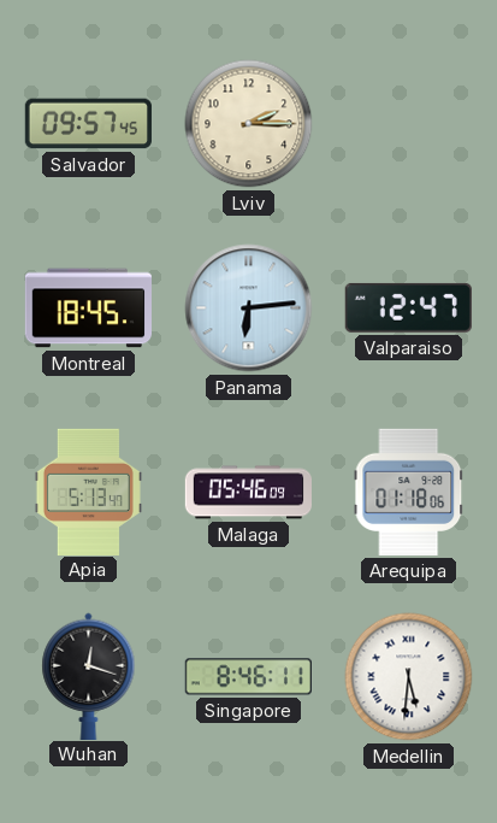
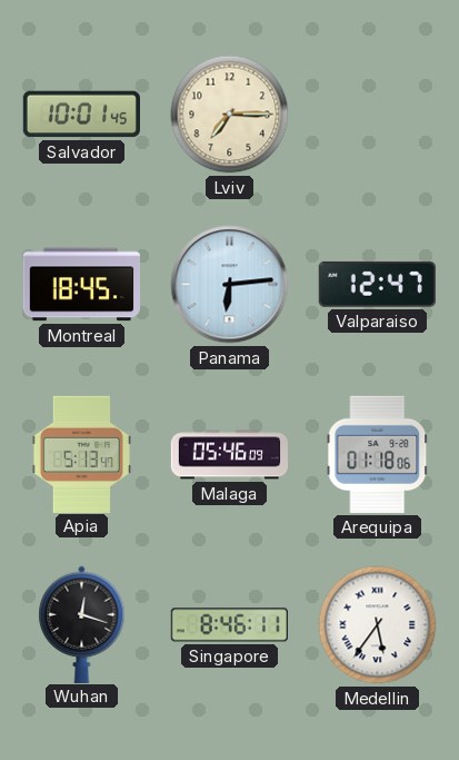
Salvador: 09:57 -> 10:01
Lviv: 2:15 -> 7:15
Medellin: 5:31 -> 5:36
